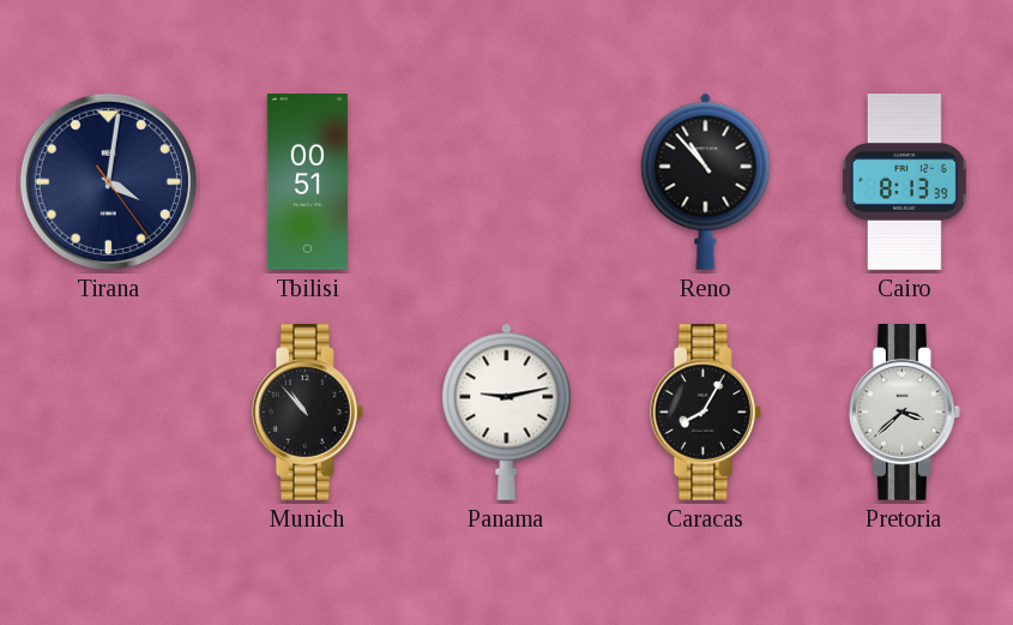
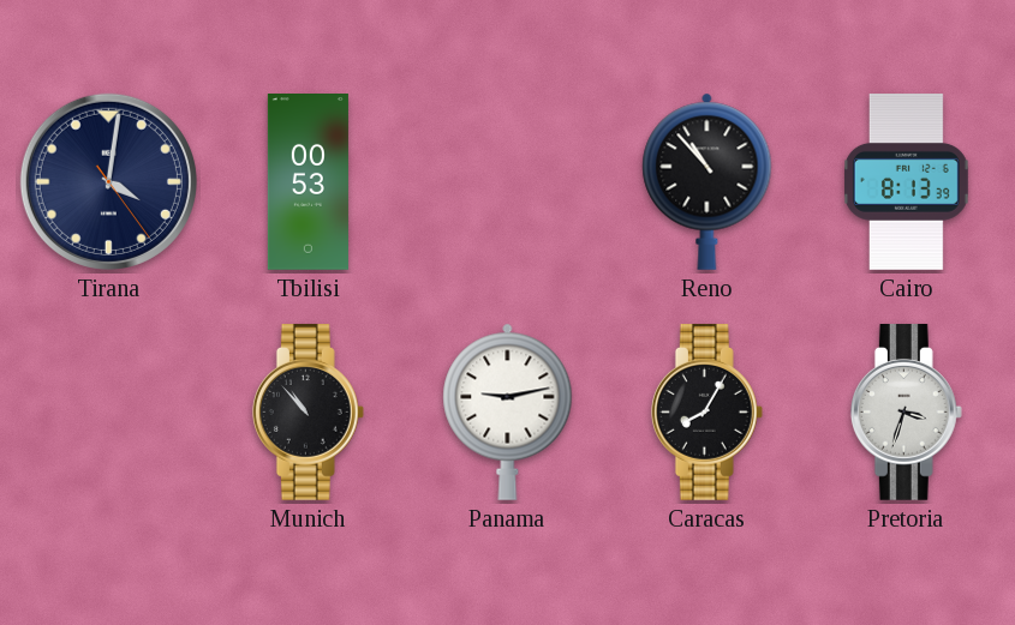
Tbilisi: 00:51 -> 00:53
Pretoria: 3:38 -> 3:33
